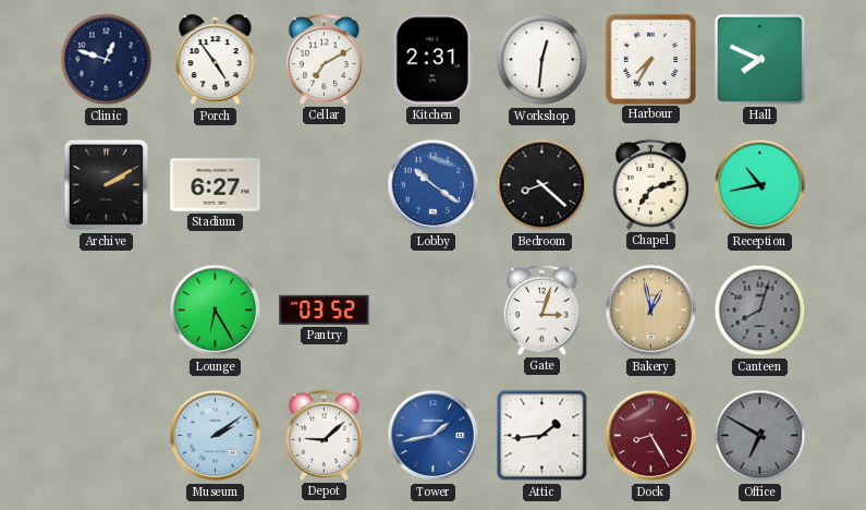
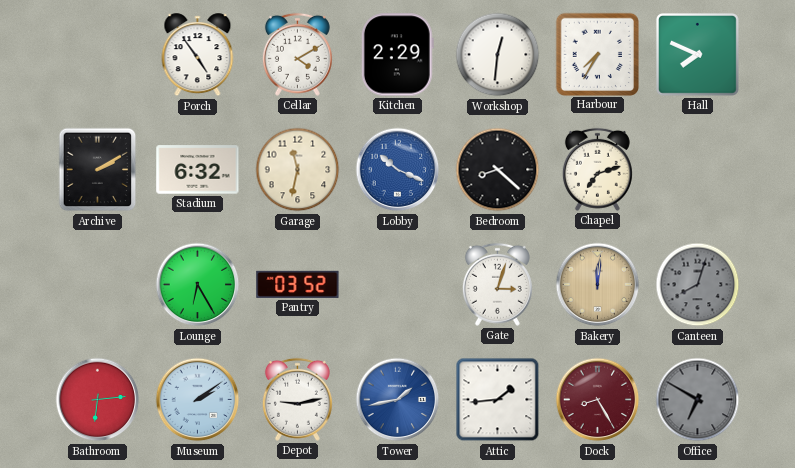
Clinic: 12:48 -> none
Cellar: 7:10 -> 4:10
Kitchen: 2:31 -> 2:29
Stadium: 6:27 -> 6:32
Garage: none -> 11:32
Lobby: 10:21 -> 10:19
Reception: 10:43 -> none
Bakery: 12:58 -> 12:01
Bathroom: none -> 6:14
Depot: 9:08 -> 9:13
